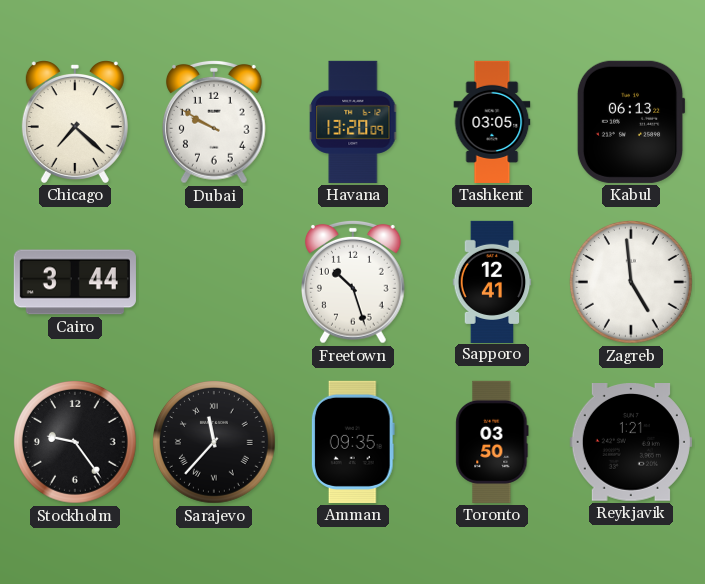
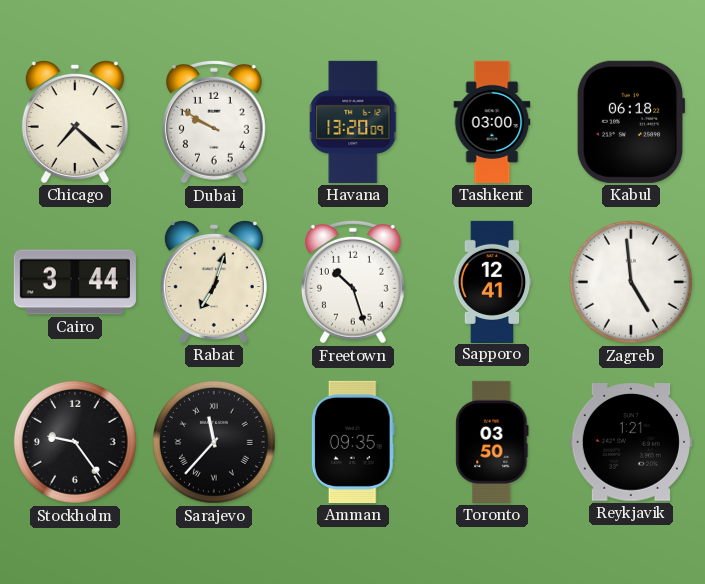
Tashkent: 03:05 -> 03:00
Kabul: 06:13 -> 06:18
Rabat: none -> 7:03
